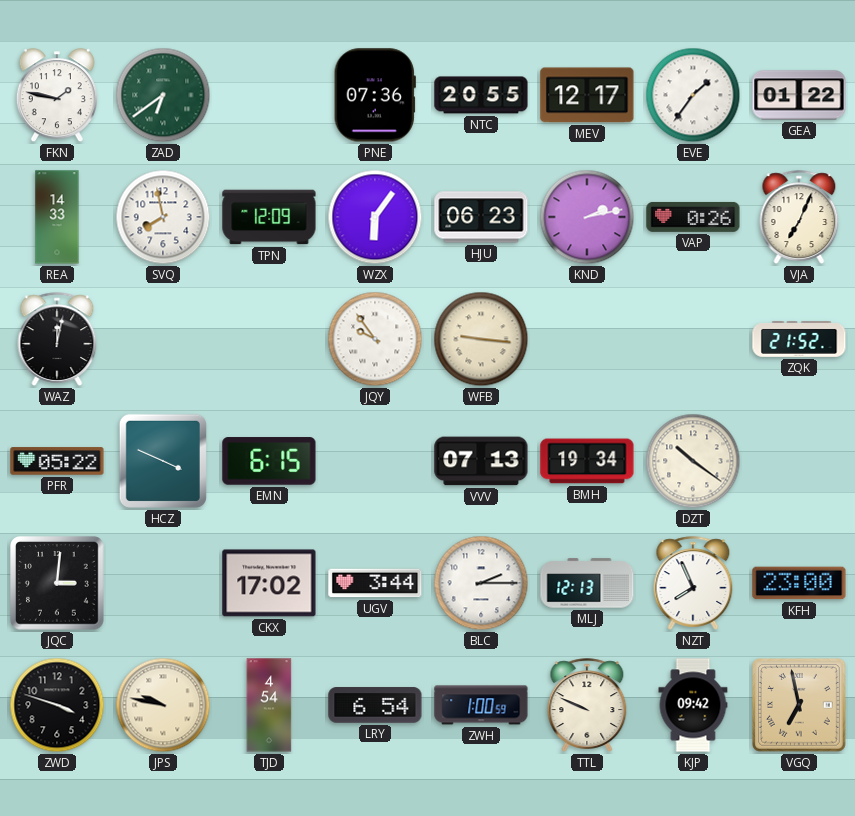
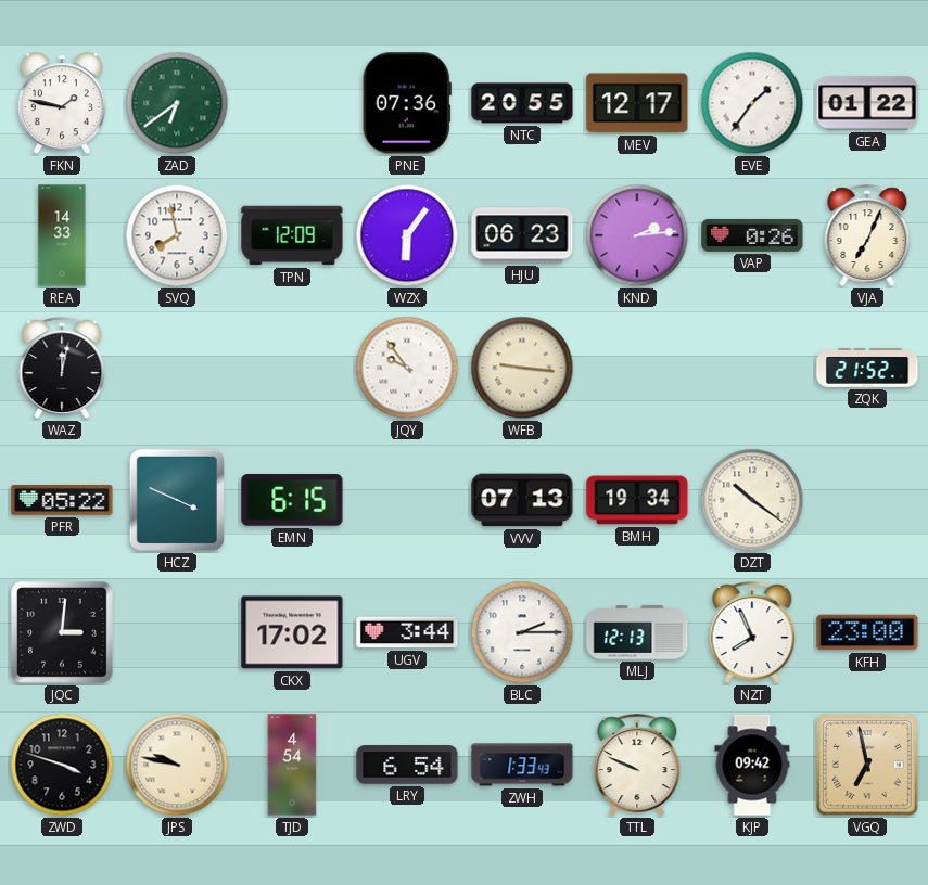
KND: 2:13 -> 2:14
ZWH: 1:00 -> 1:33
